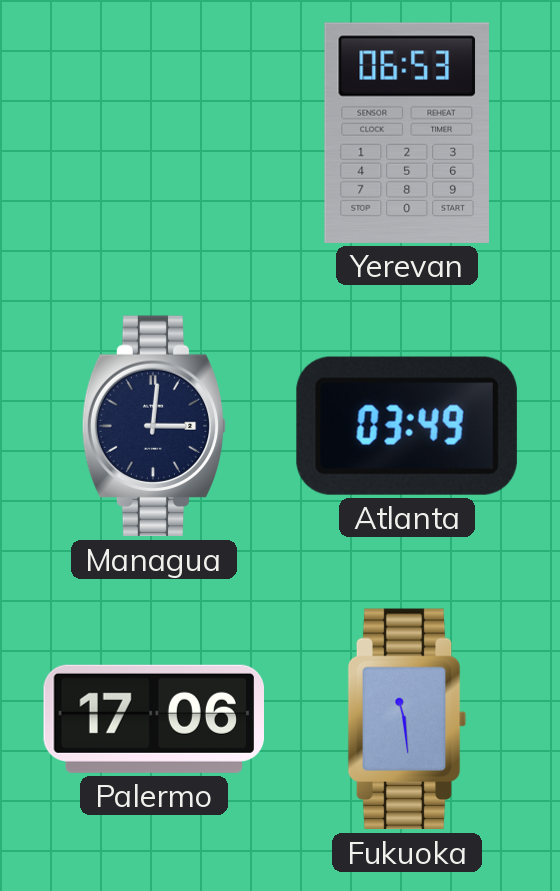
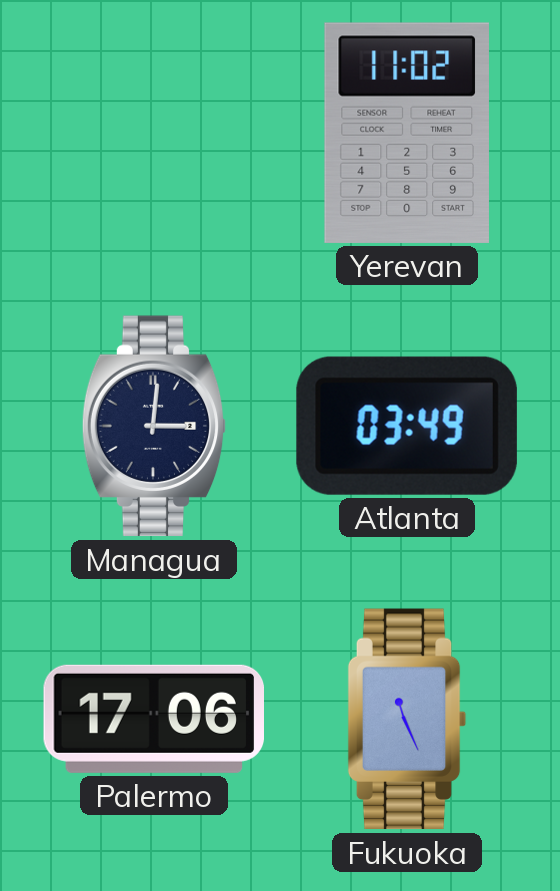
Yerevan: 06:53 -> 11:02
Fukuoka: 11:29 -> 11:26
